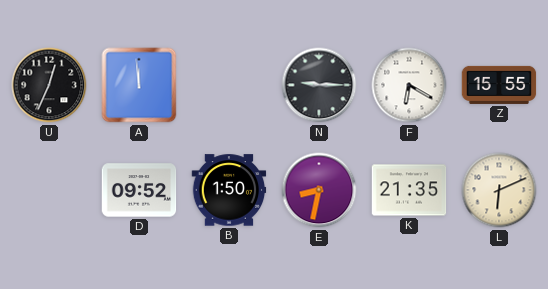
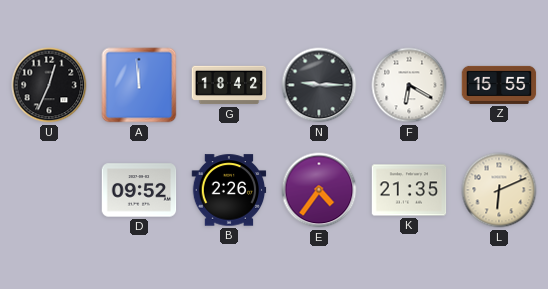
G: none -> 18:42
B: 1:50 -> 2:26
E: 8:32 -> 4:36
